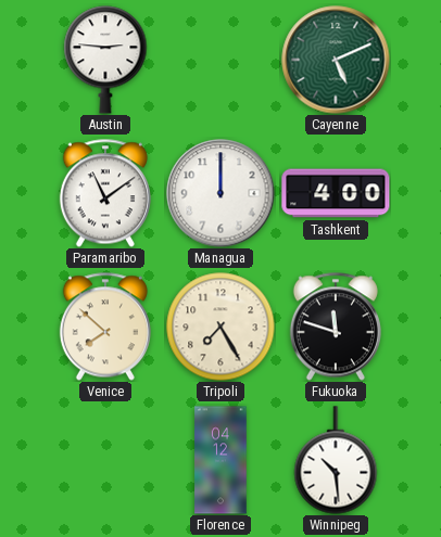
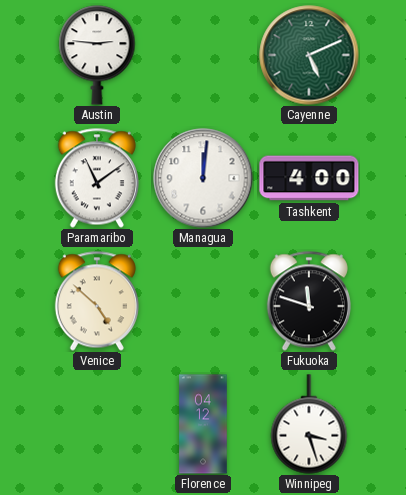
Managua: 12:00 -> 12:01
Venice: 7:52 -> 4:52
Tripoli: 7:25 -> none
Winnipeg: 10:29 -> 3:27
